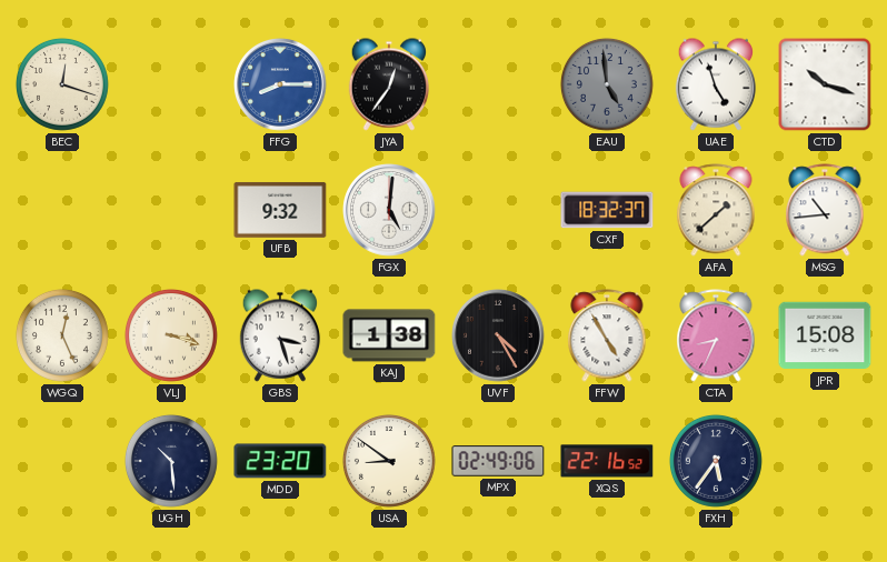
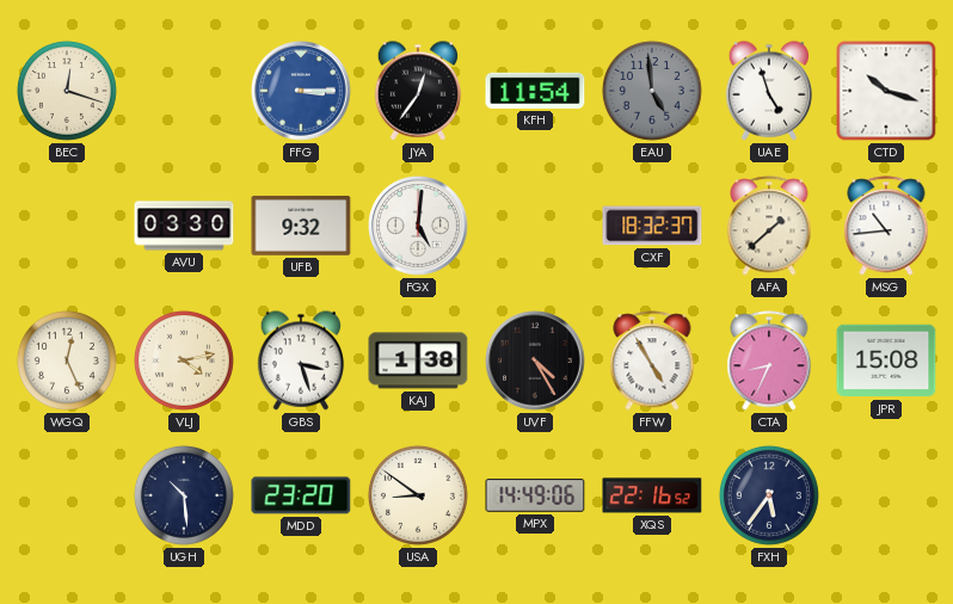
FFG: 8:15 -> 3:15
KFH: none -> 11:54
AVU: none -> 03:30
VLJ: 3:18 -> 4:13
MPX: 02:49 -> 14:49
